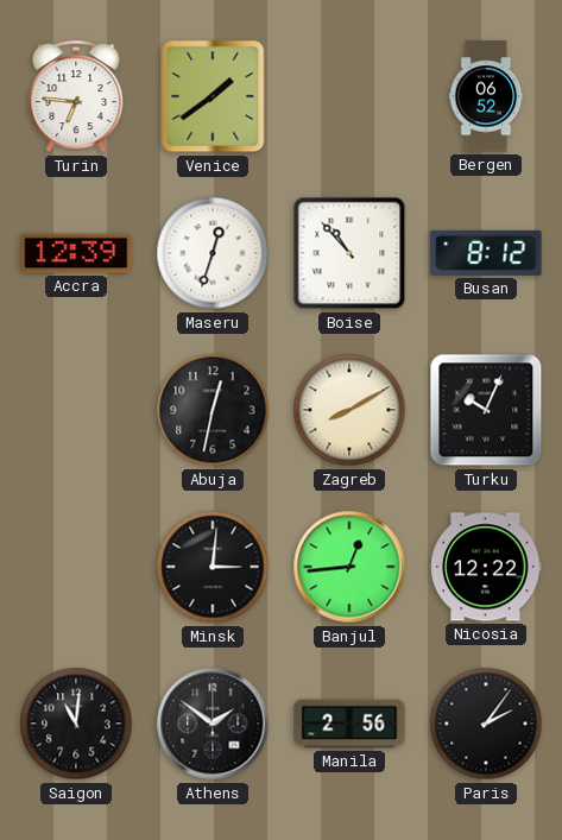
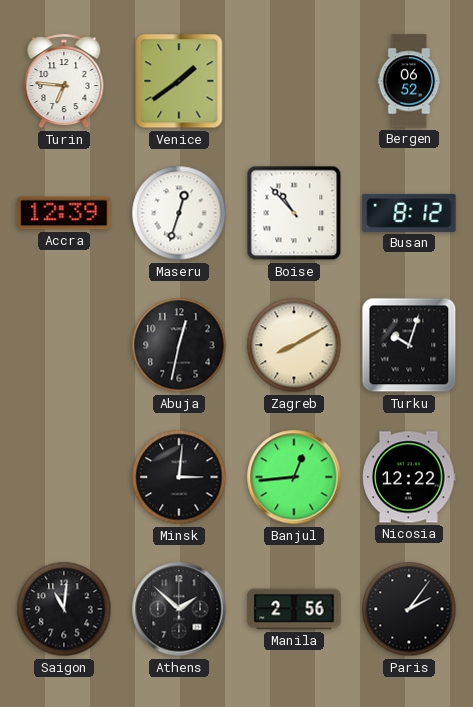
Turku: 10:04 -> 10:03
Athens: 1:51 -> 1:52
